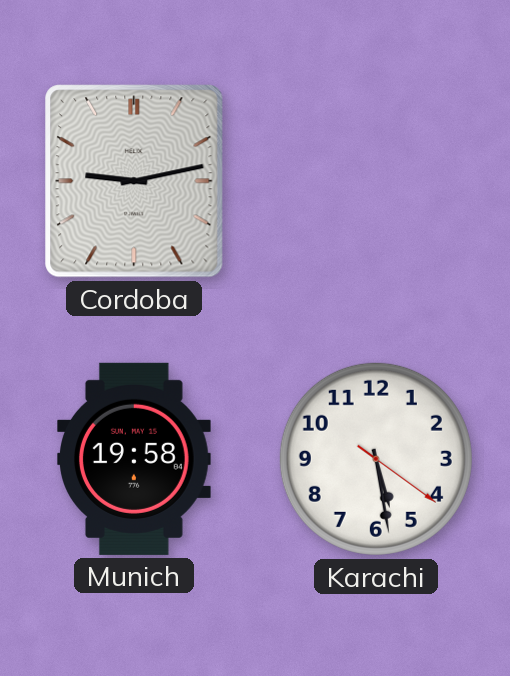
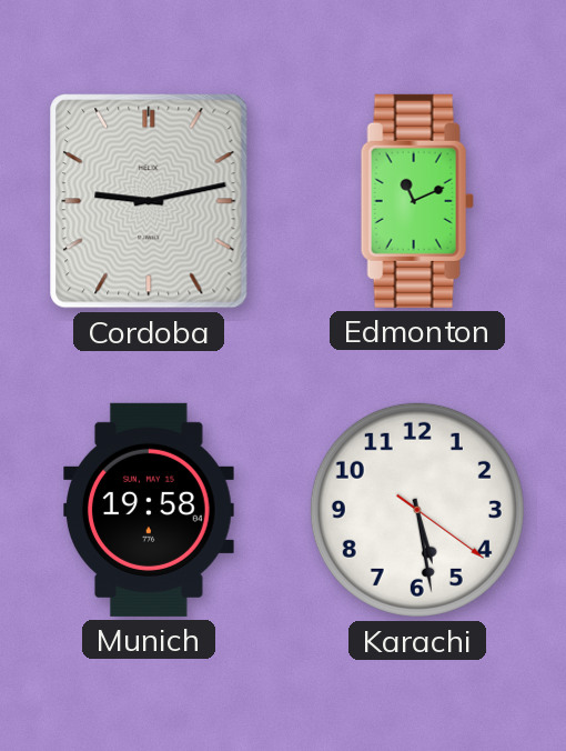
Edmonton: none -> 11:11
